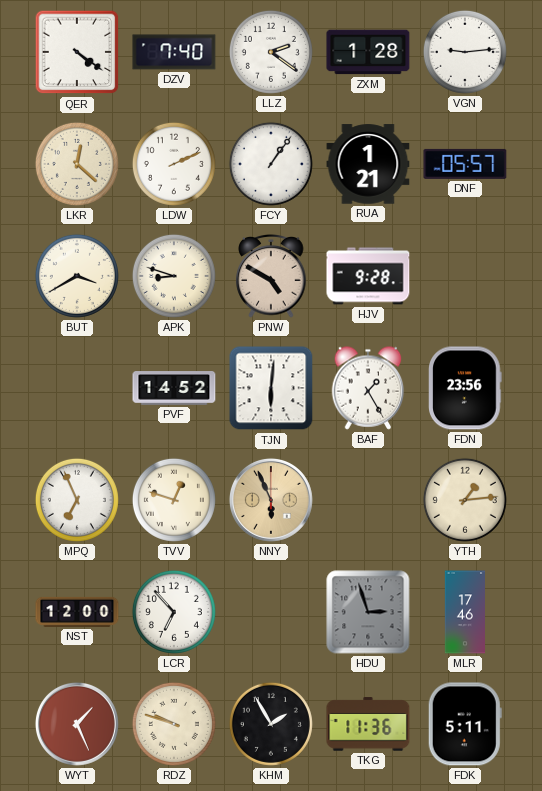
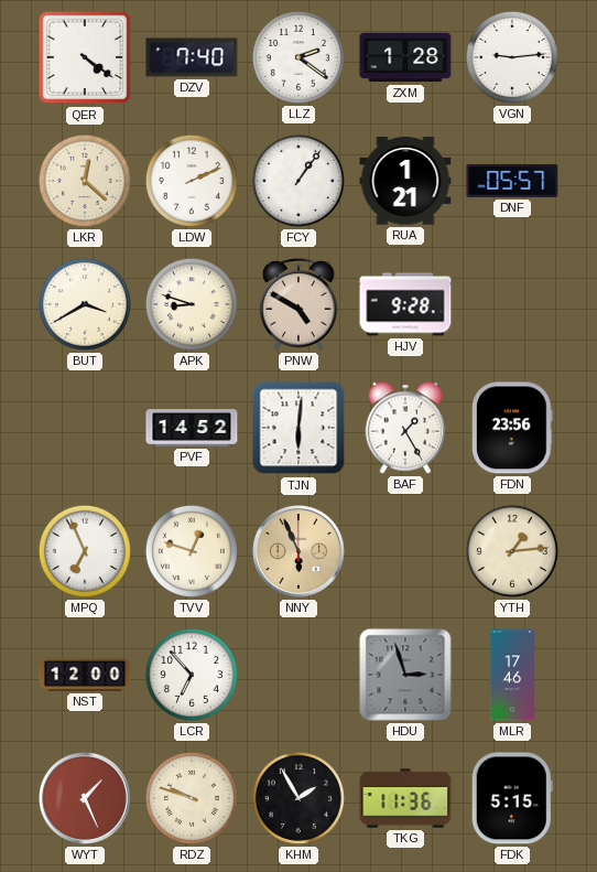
FDK: 5:11 -> 5:15
